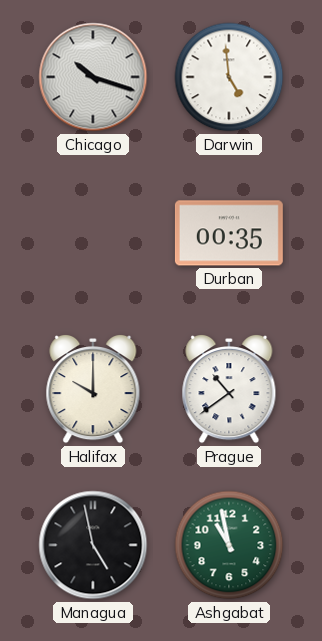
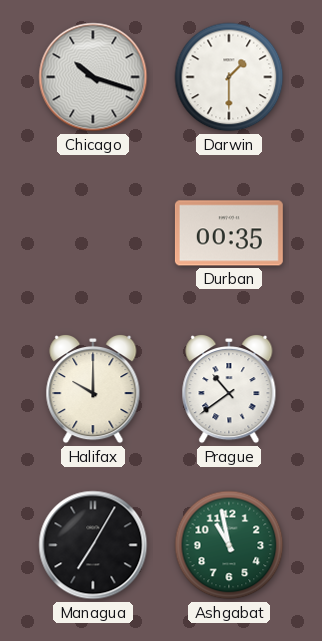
Darwin: 4:59 -> 1:30
Managua: 4:58 -> 7:05
